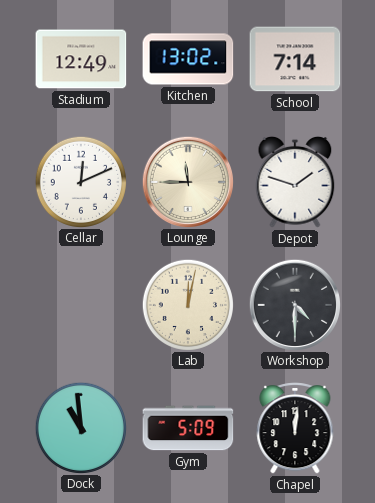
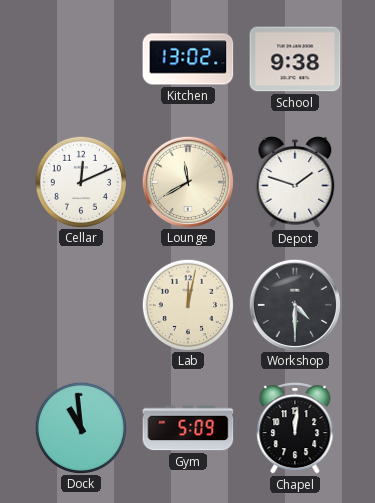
Stadium: 12:49 -> none
School: 7:14 -> 9:38
Lounge: 11:45 -> 11:40
